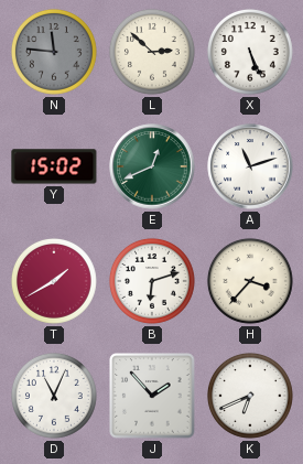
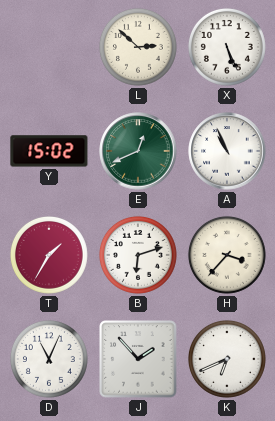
N: 11:46 -> none
A: 11:12 -> 10:56
T: 1:40 -> 1:35
